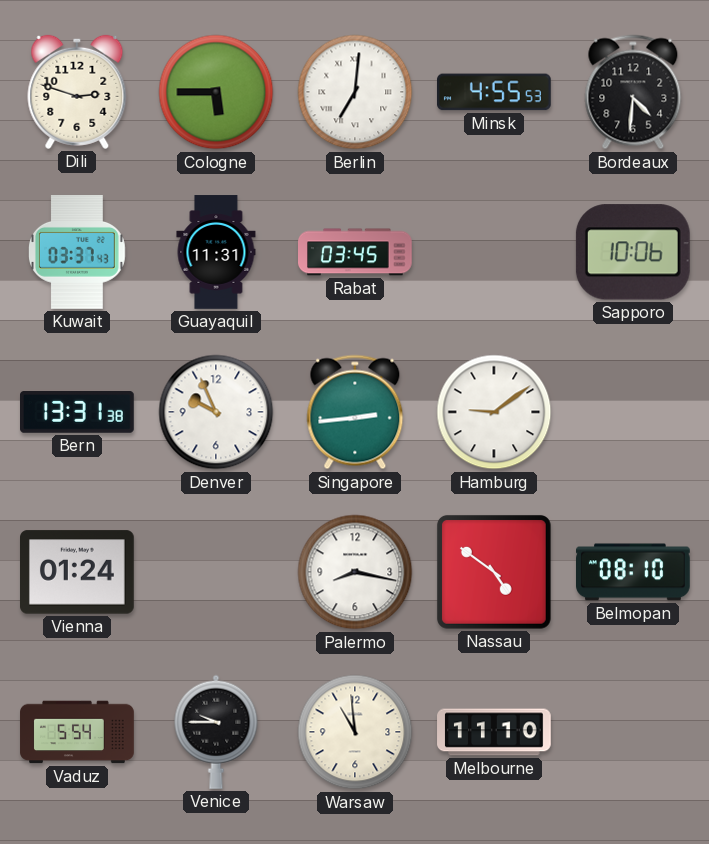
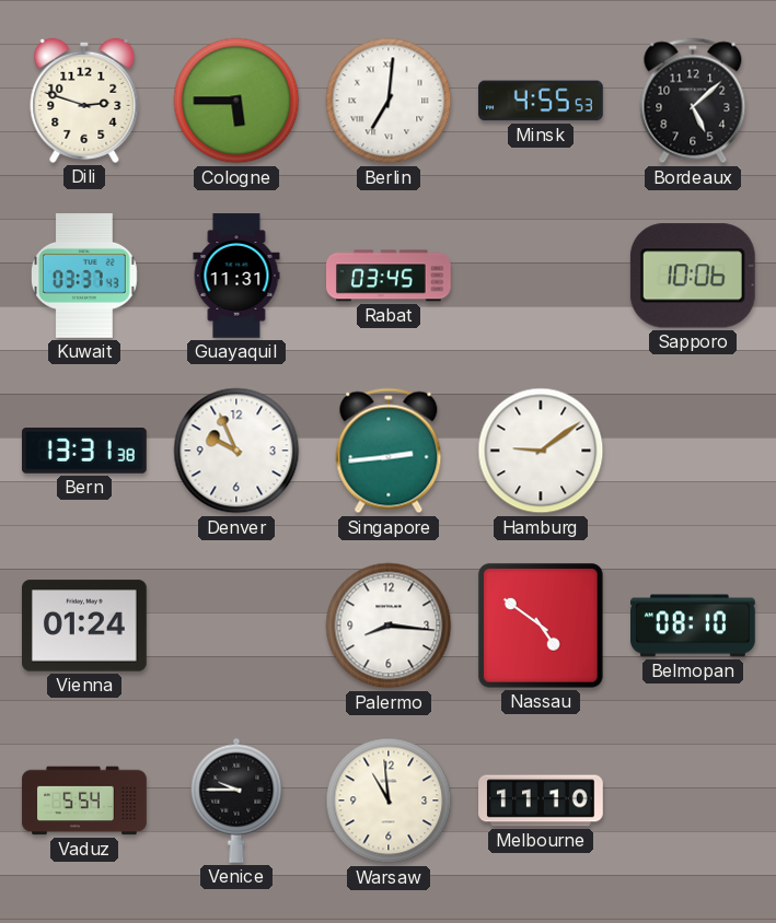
Bordeaux: 4:31 -> 5:08
Palermo: 8:17 -> 8:16
